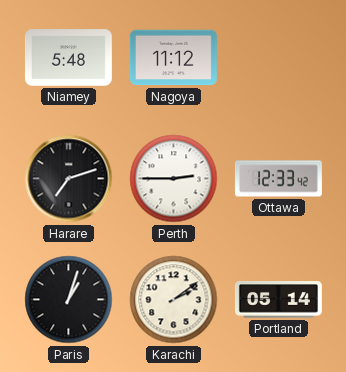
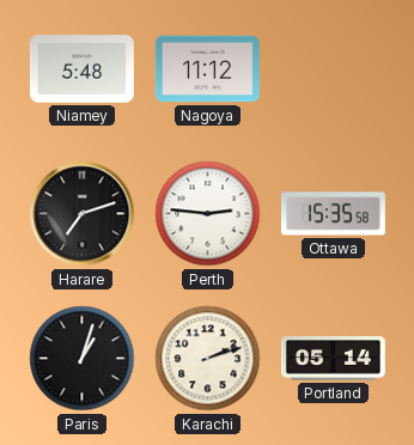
Perth: 2:45 -> 2:46
Ottawa: 12:33 -> 15:35
Karachi: 2:09 -> 2:12
